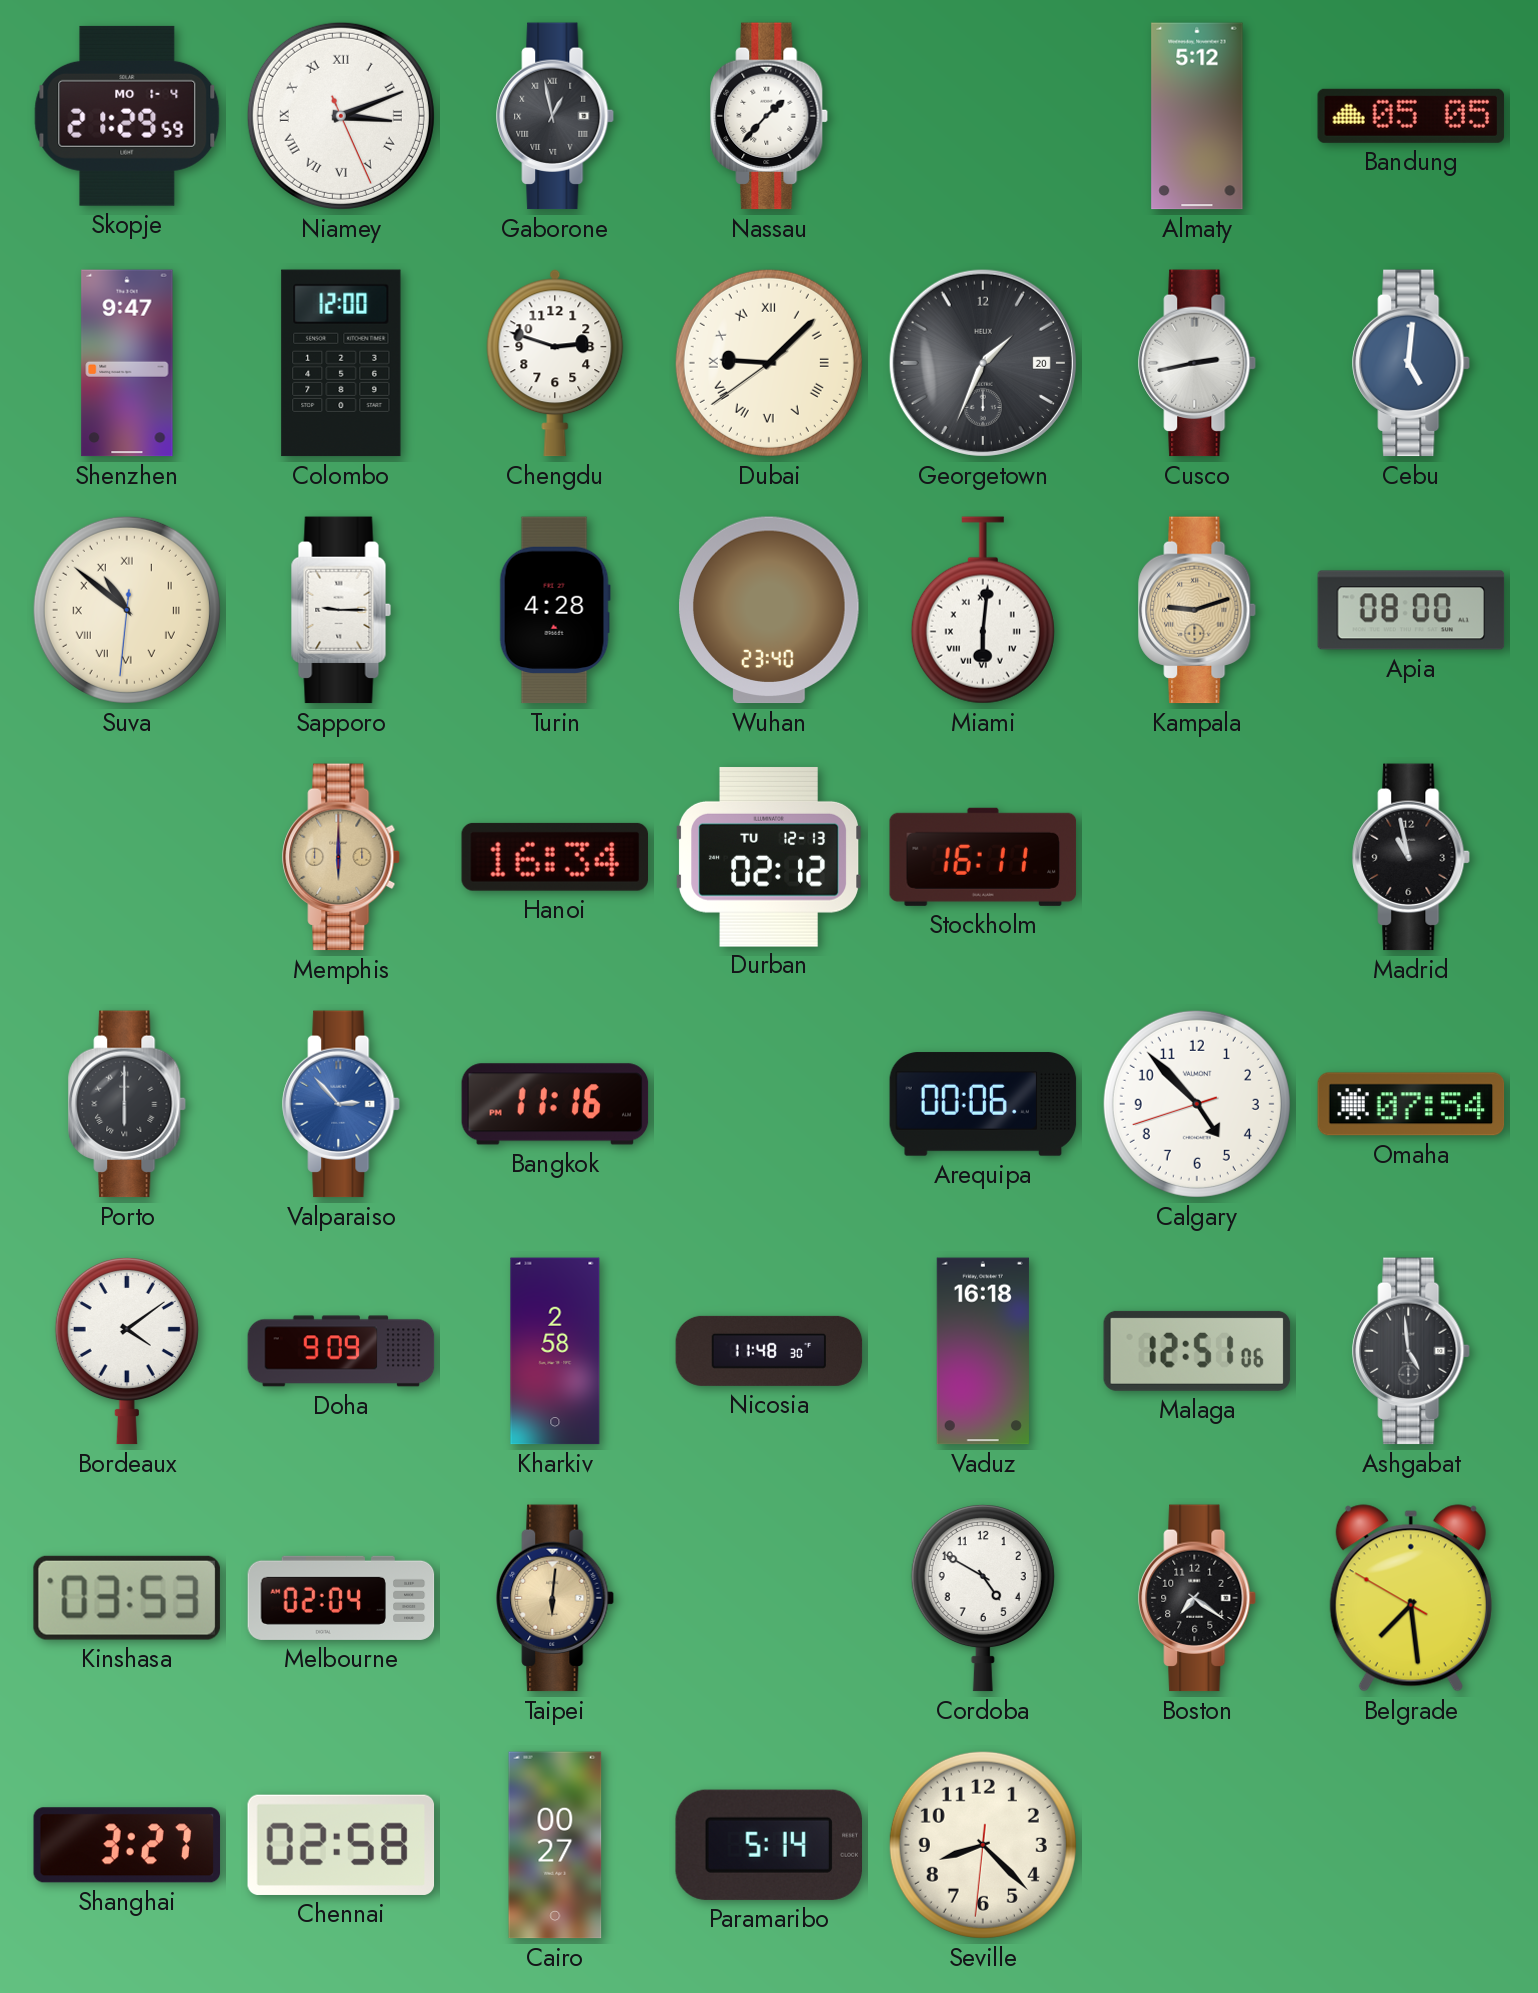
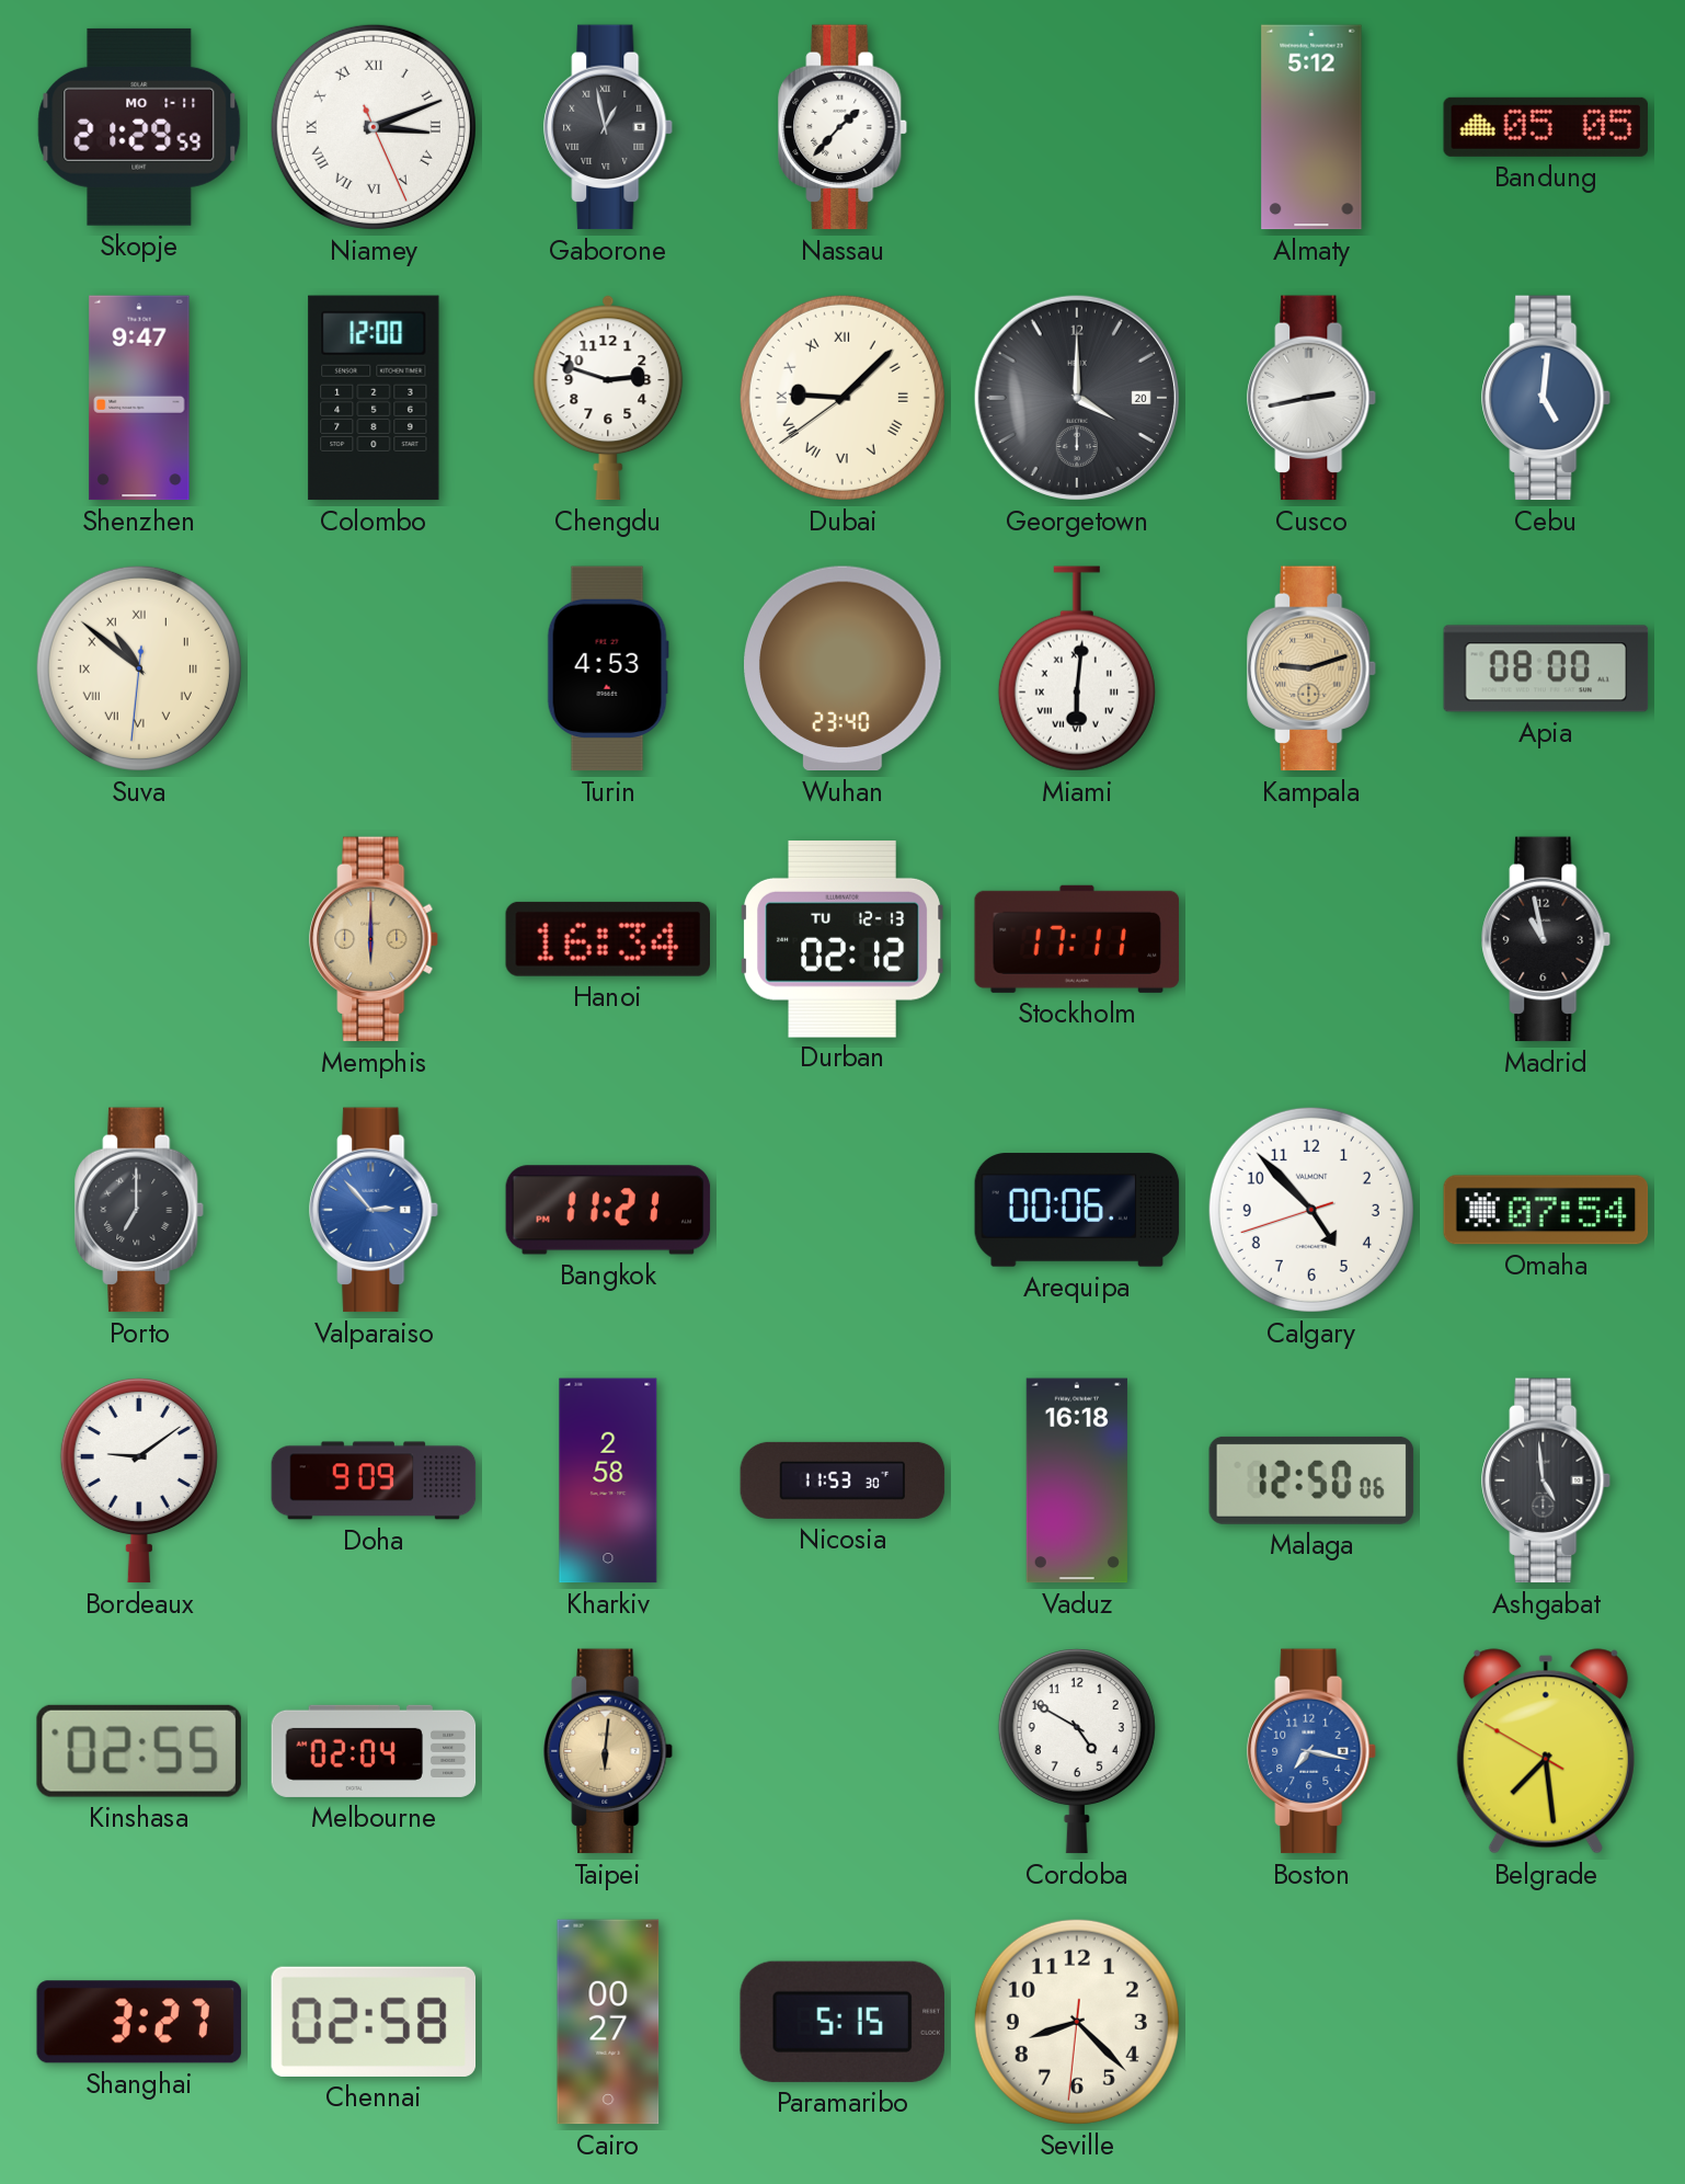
Skopje date: MO 1-4 -> MO 1-11
Georgetown: 1:34 -> 4:00
Sapporo: 9:15 -> none
Turin: 4:28 -> 4:53
Stockholm: 16:11 -> 17:11
Porto: 6:00 -> 7:00
Bangkok: 11:16 -> 11:21
Bordeaux: 4:09 -> 9:09
Nicosia: 11:48 -> 11:53
Malaga: 12:51 -> 12:50
Kinshasa: 03:53 -> 02:55
Boston: 7:21 -> 7:17
Boston dial: black -> blue
Paramaribo: 5:14 -> 5:15
